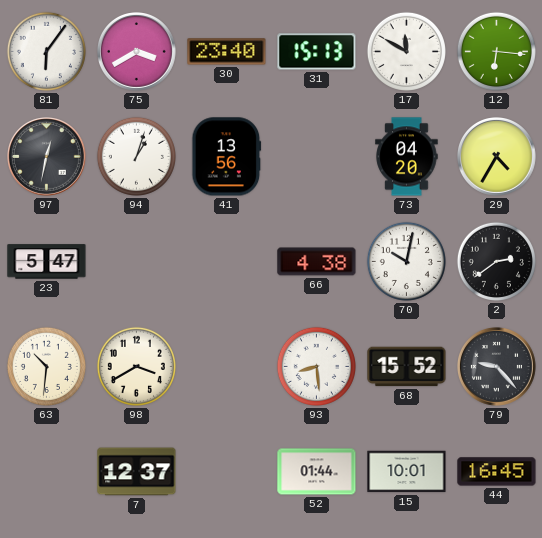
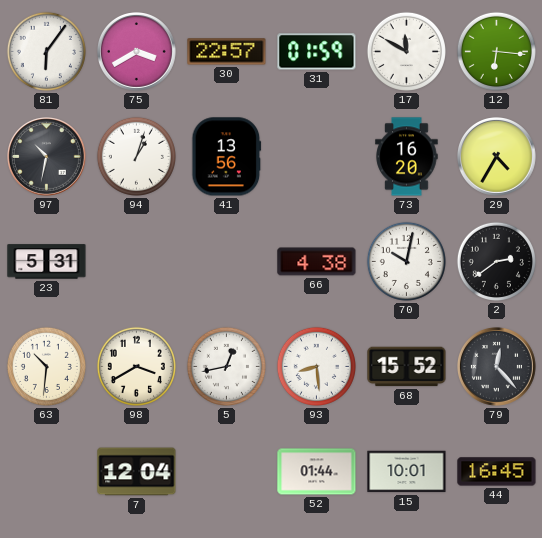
30: 23:40 -> 22:57
31: 15:13 -> 01:59
97: 12:32 -> 10:32
73: 04:20 -> 16:20
23: 5:47 -> 5:31
5: none -> 12:43
79: 9:23 -> 12:23
7: 12:37 -> 12:04
